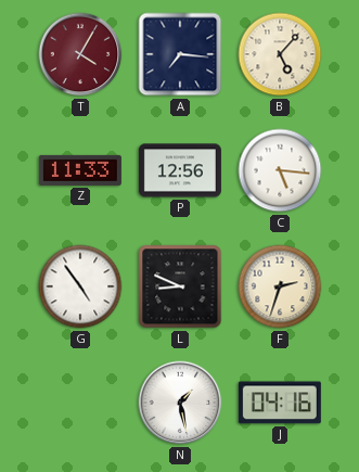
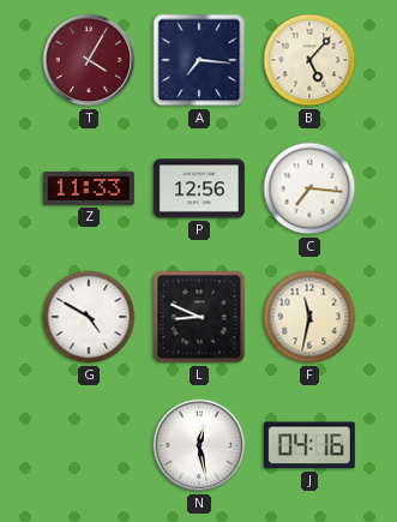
C: 5:16 -> 7:16
G: 4:54 -> 4:50
F: 2:33 -> 11:32
N: 1:28 -> 12:28
